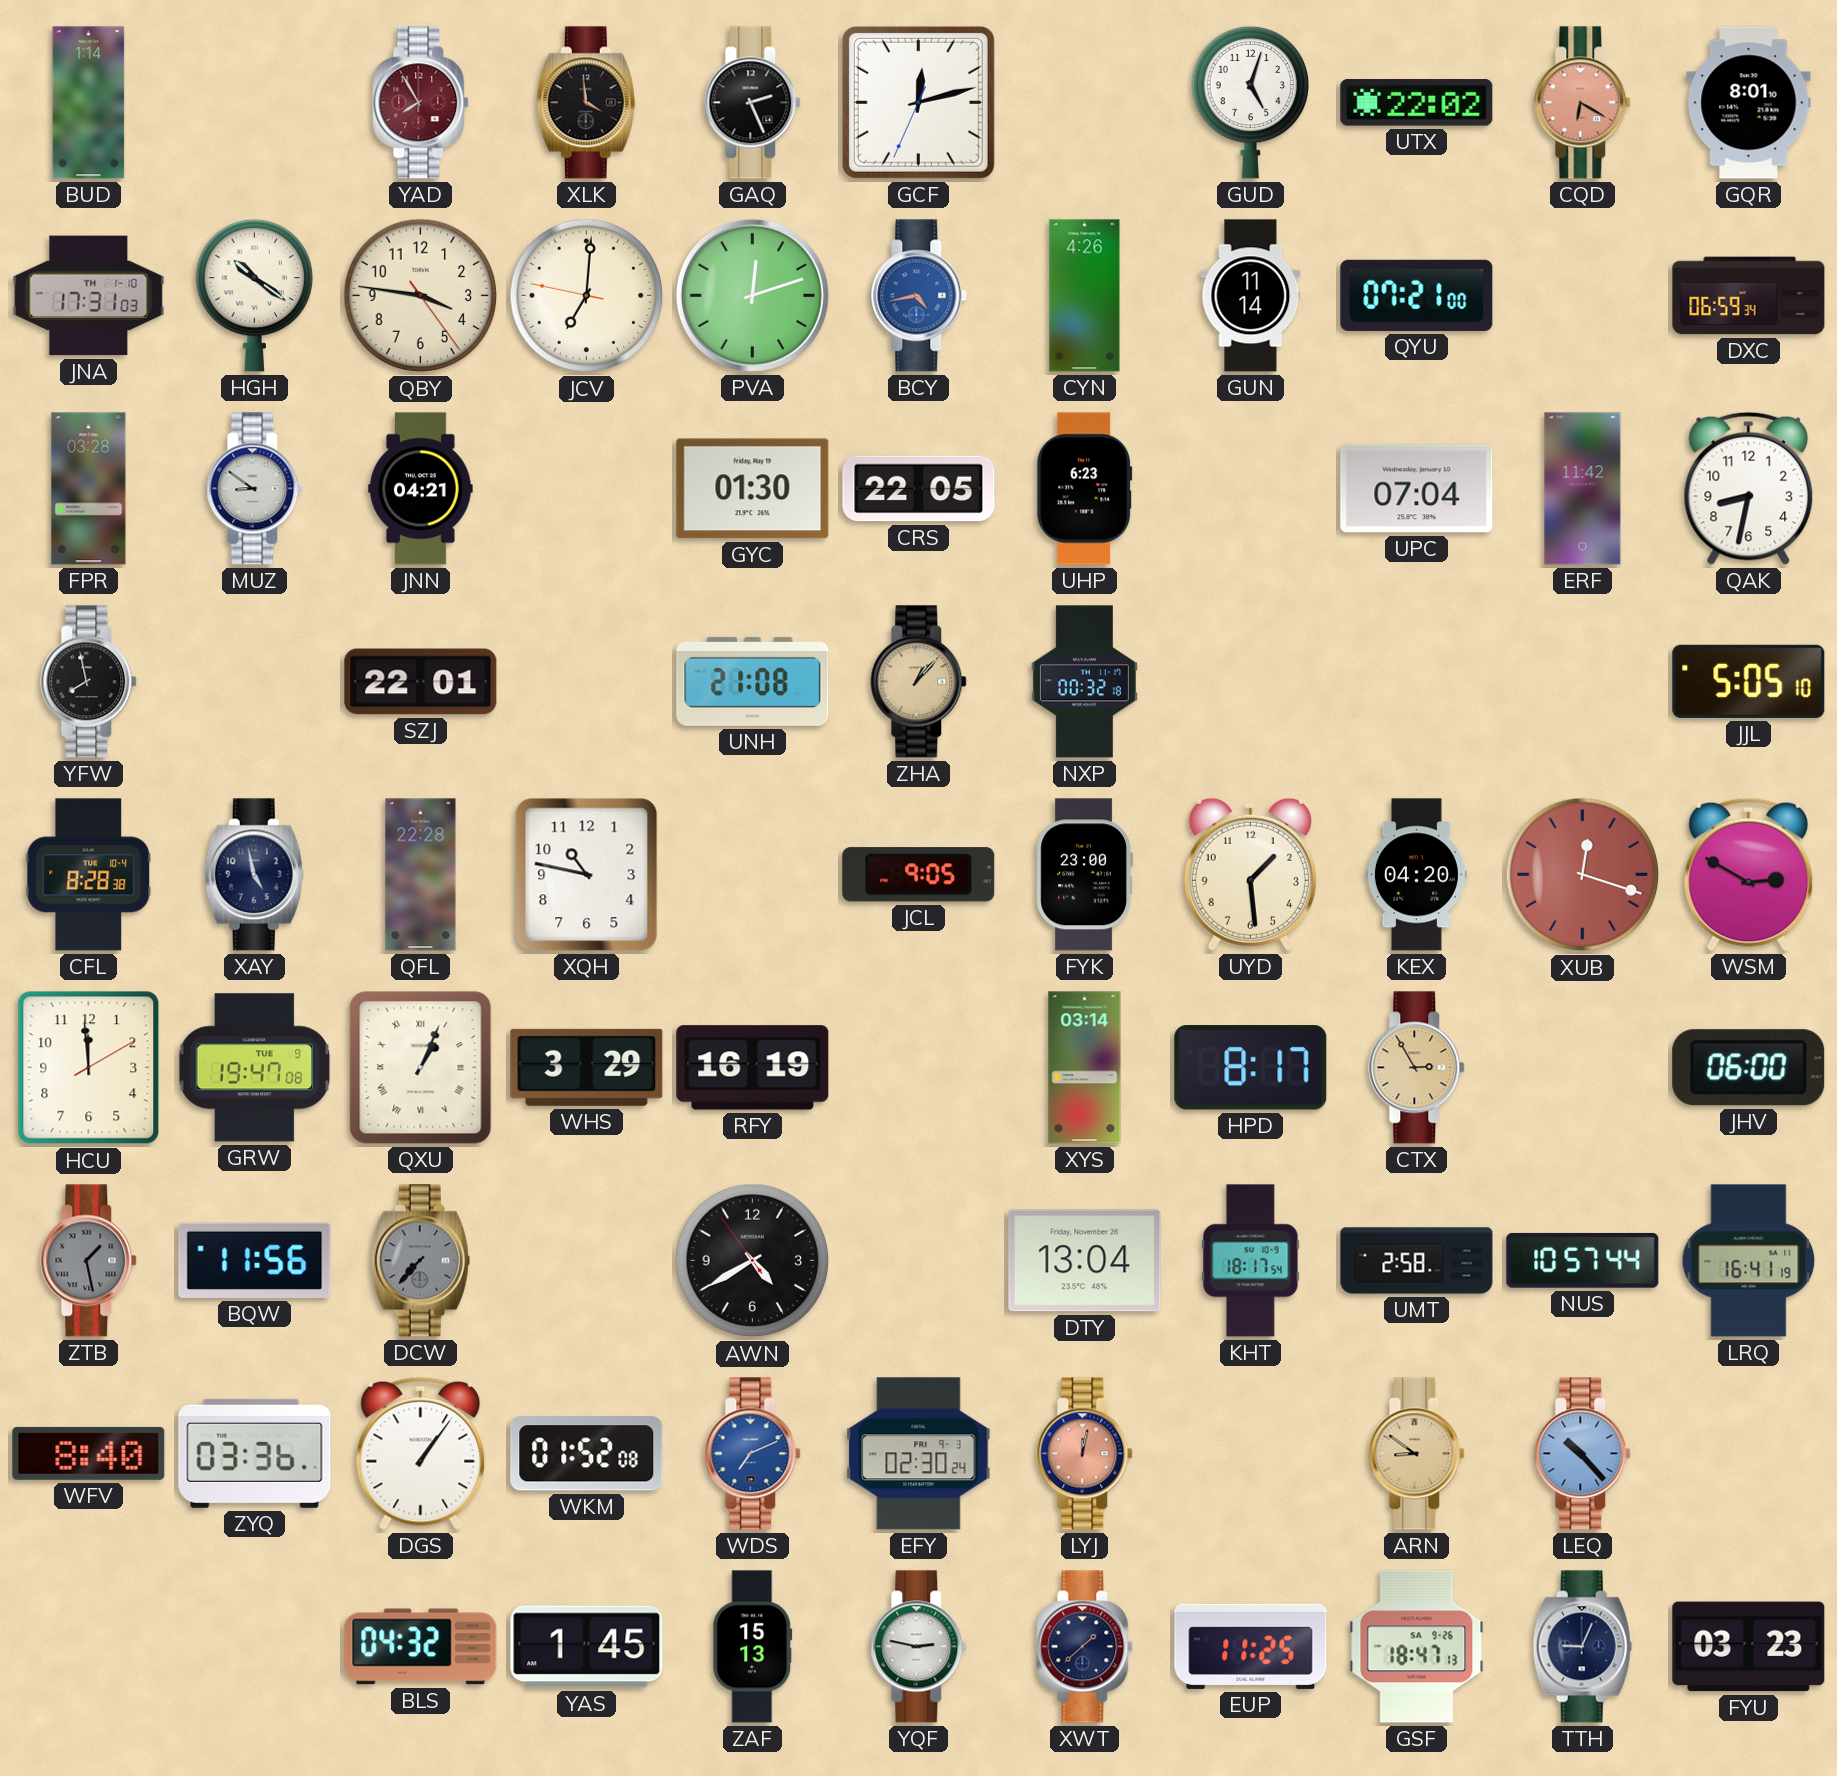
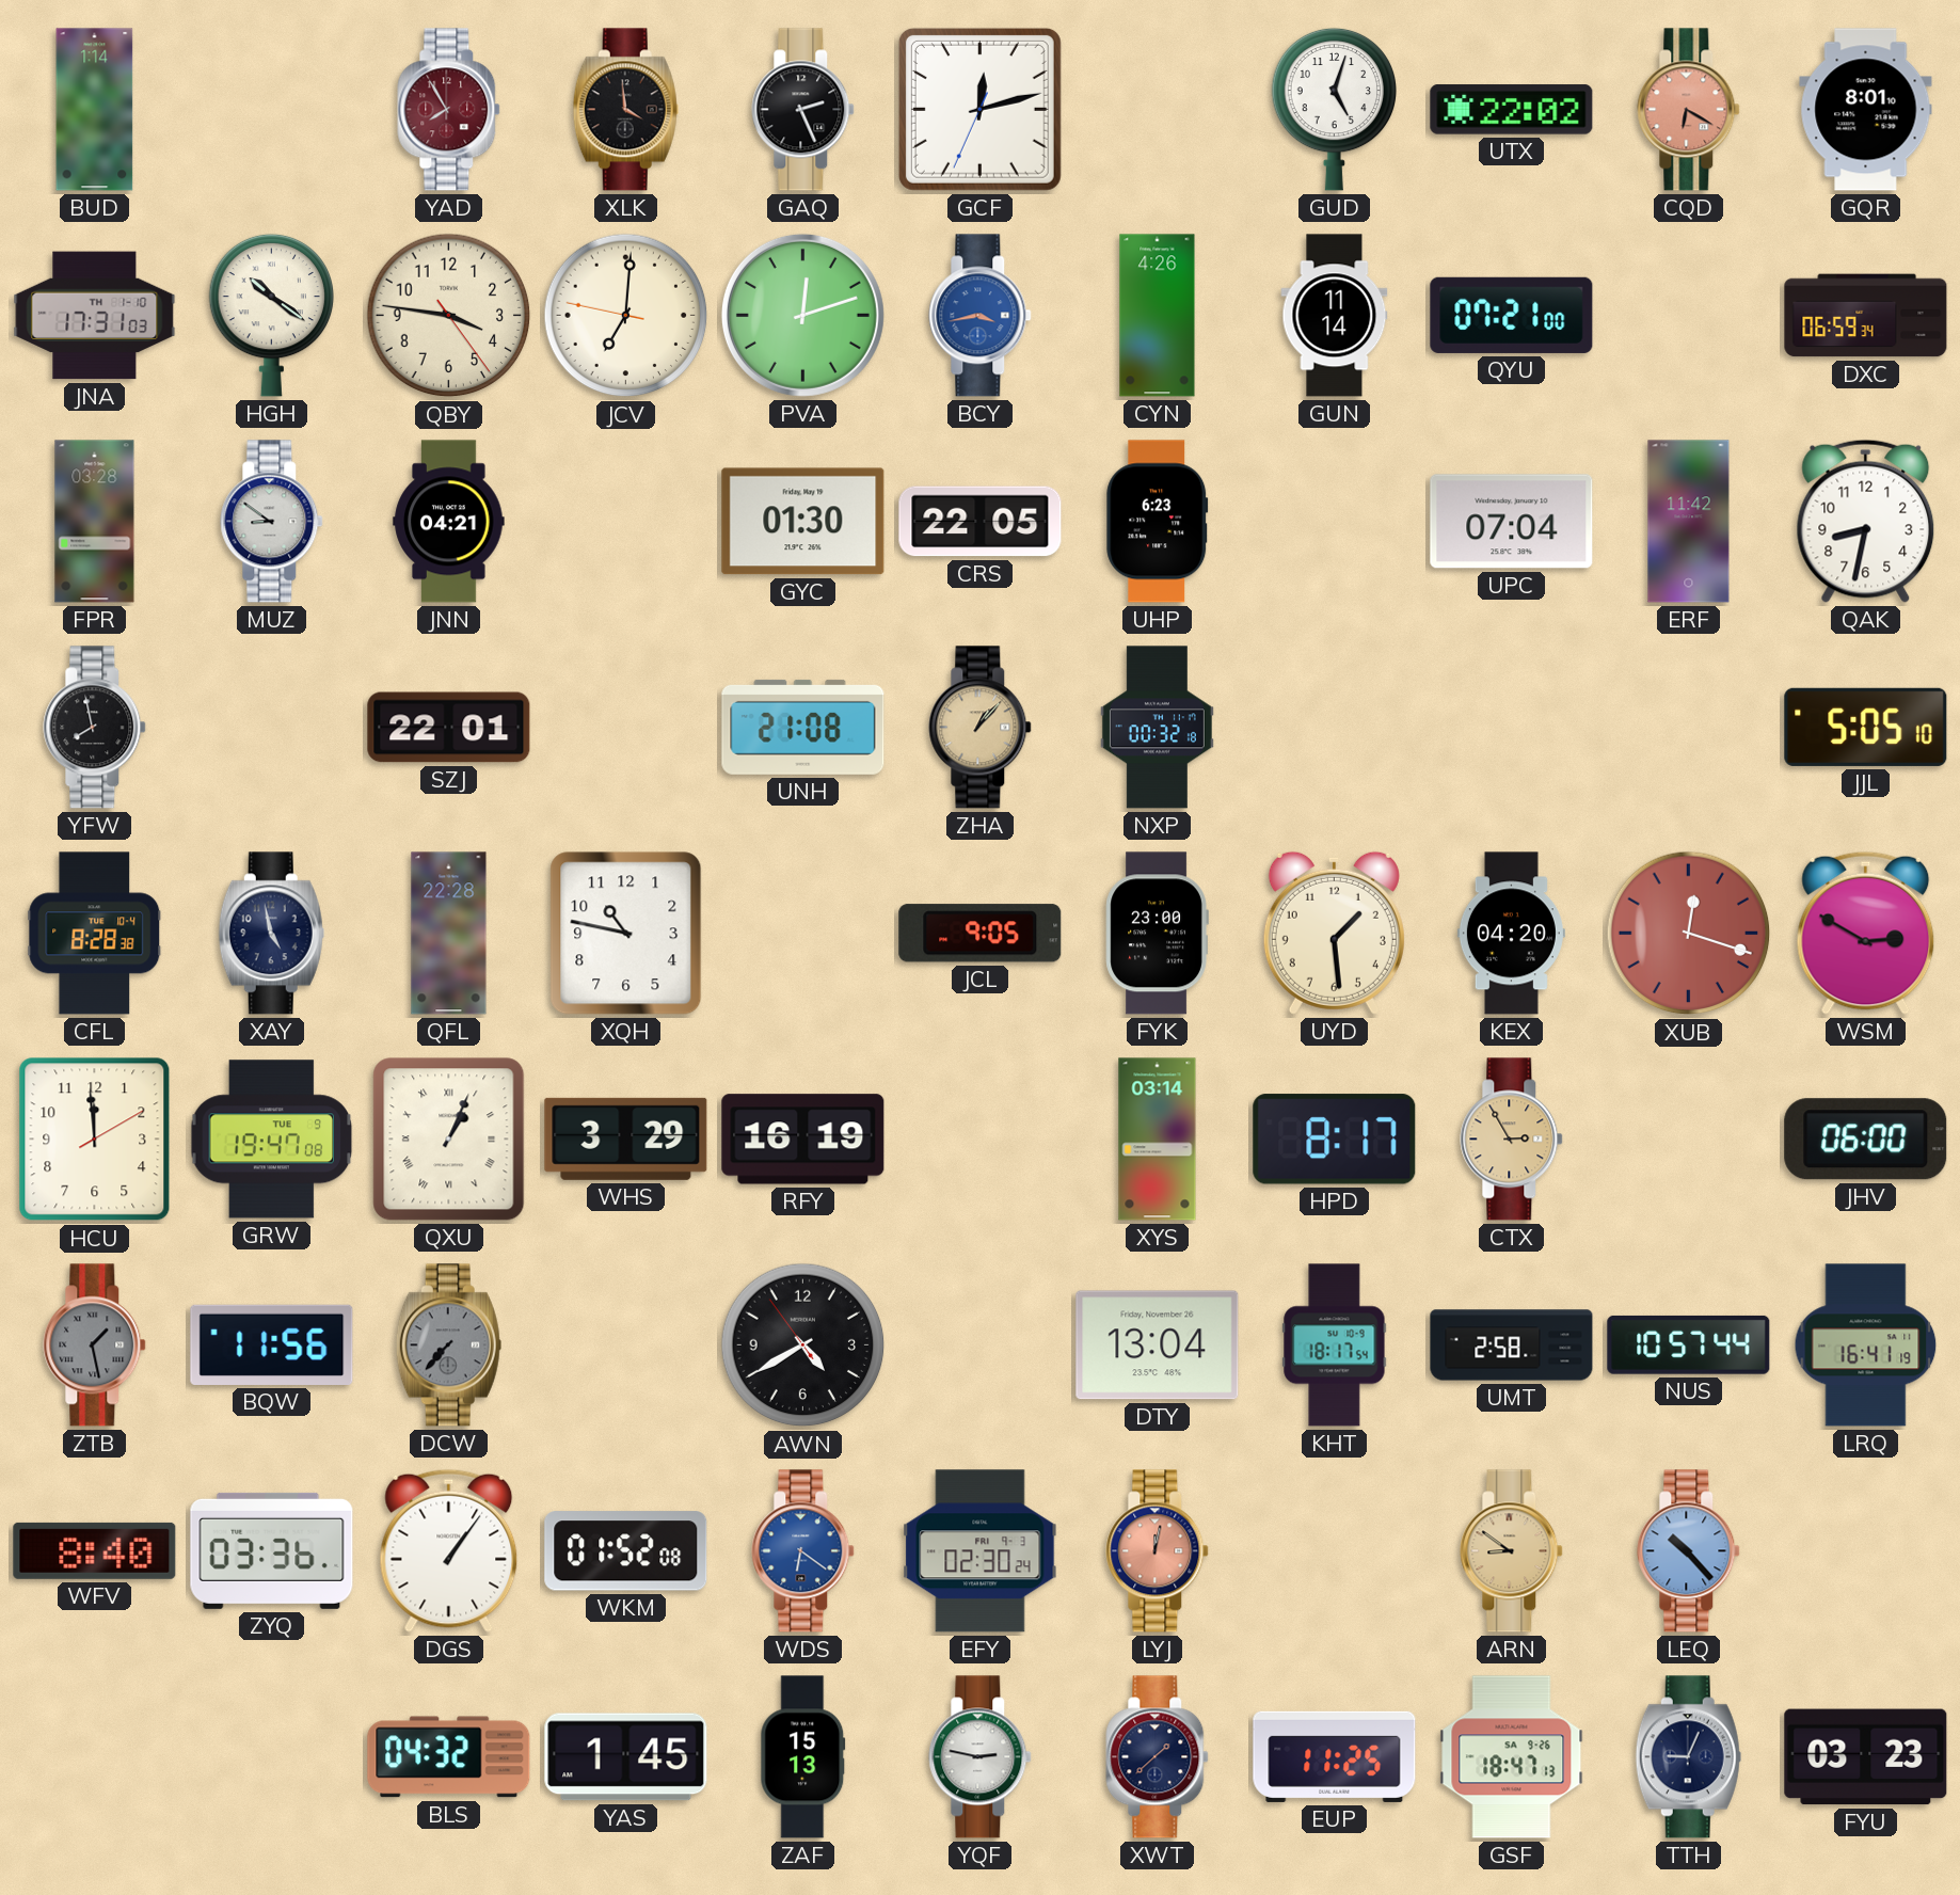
BCY: 4:43 -> 3:43
WDS: 7:11 -> 6:21
